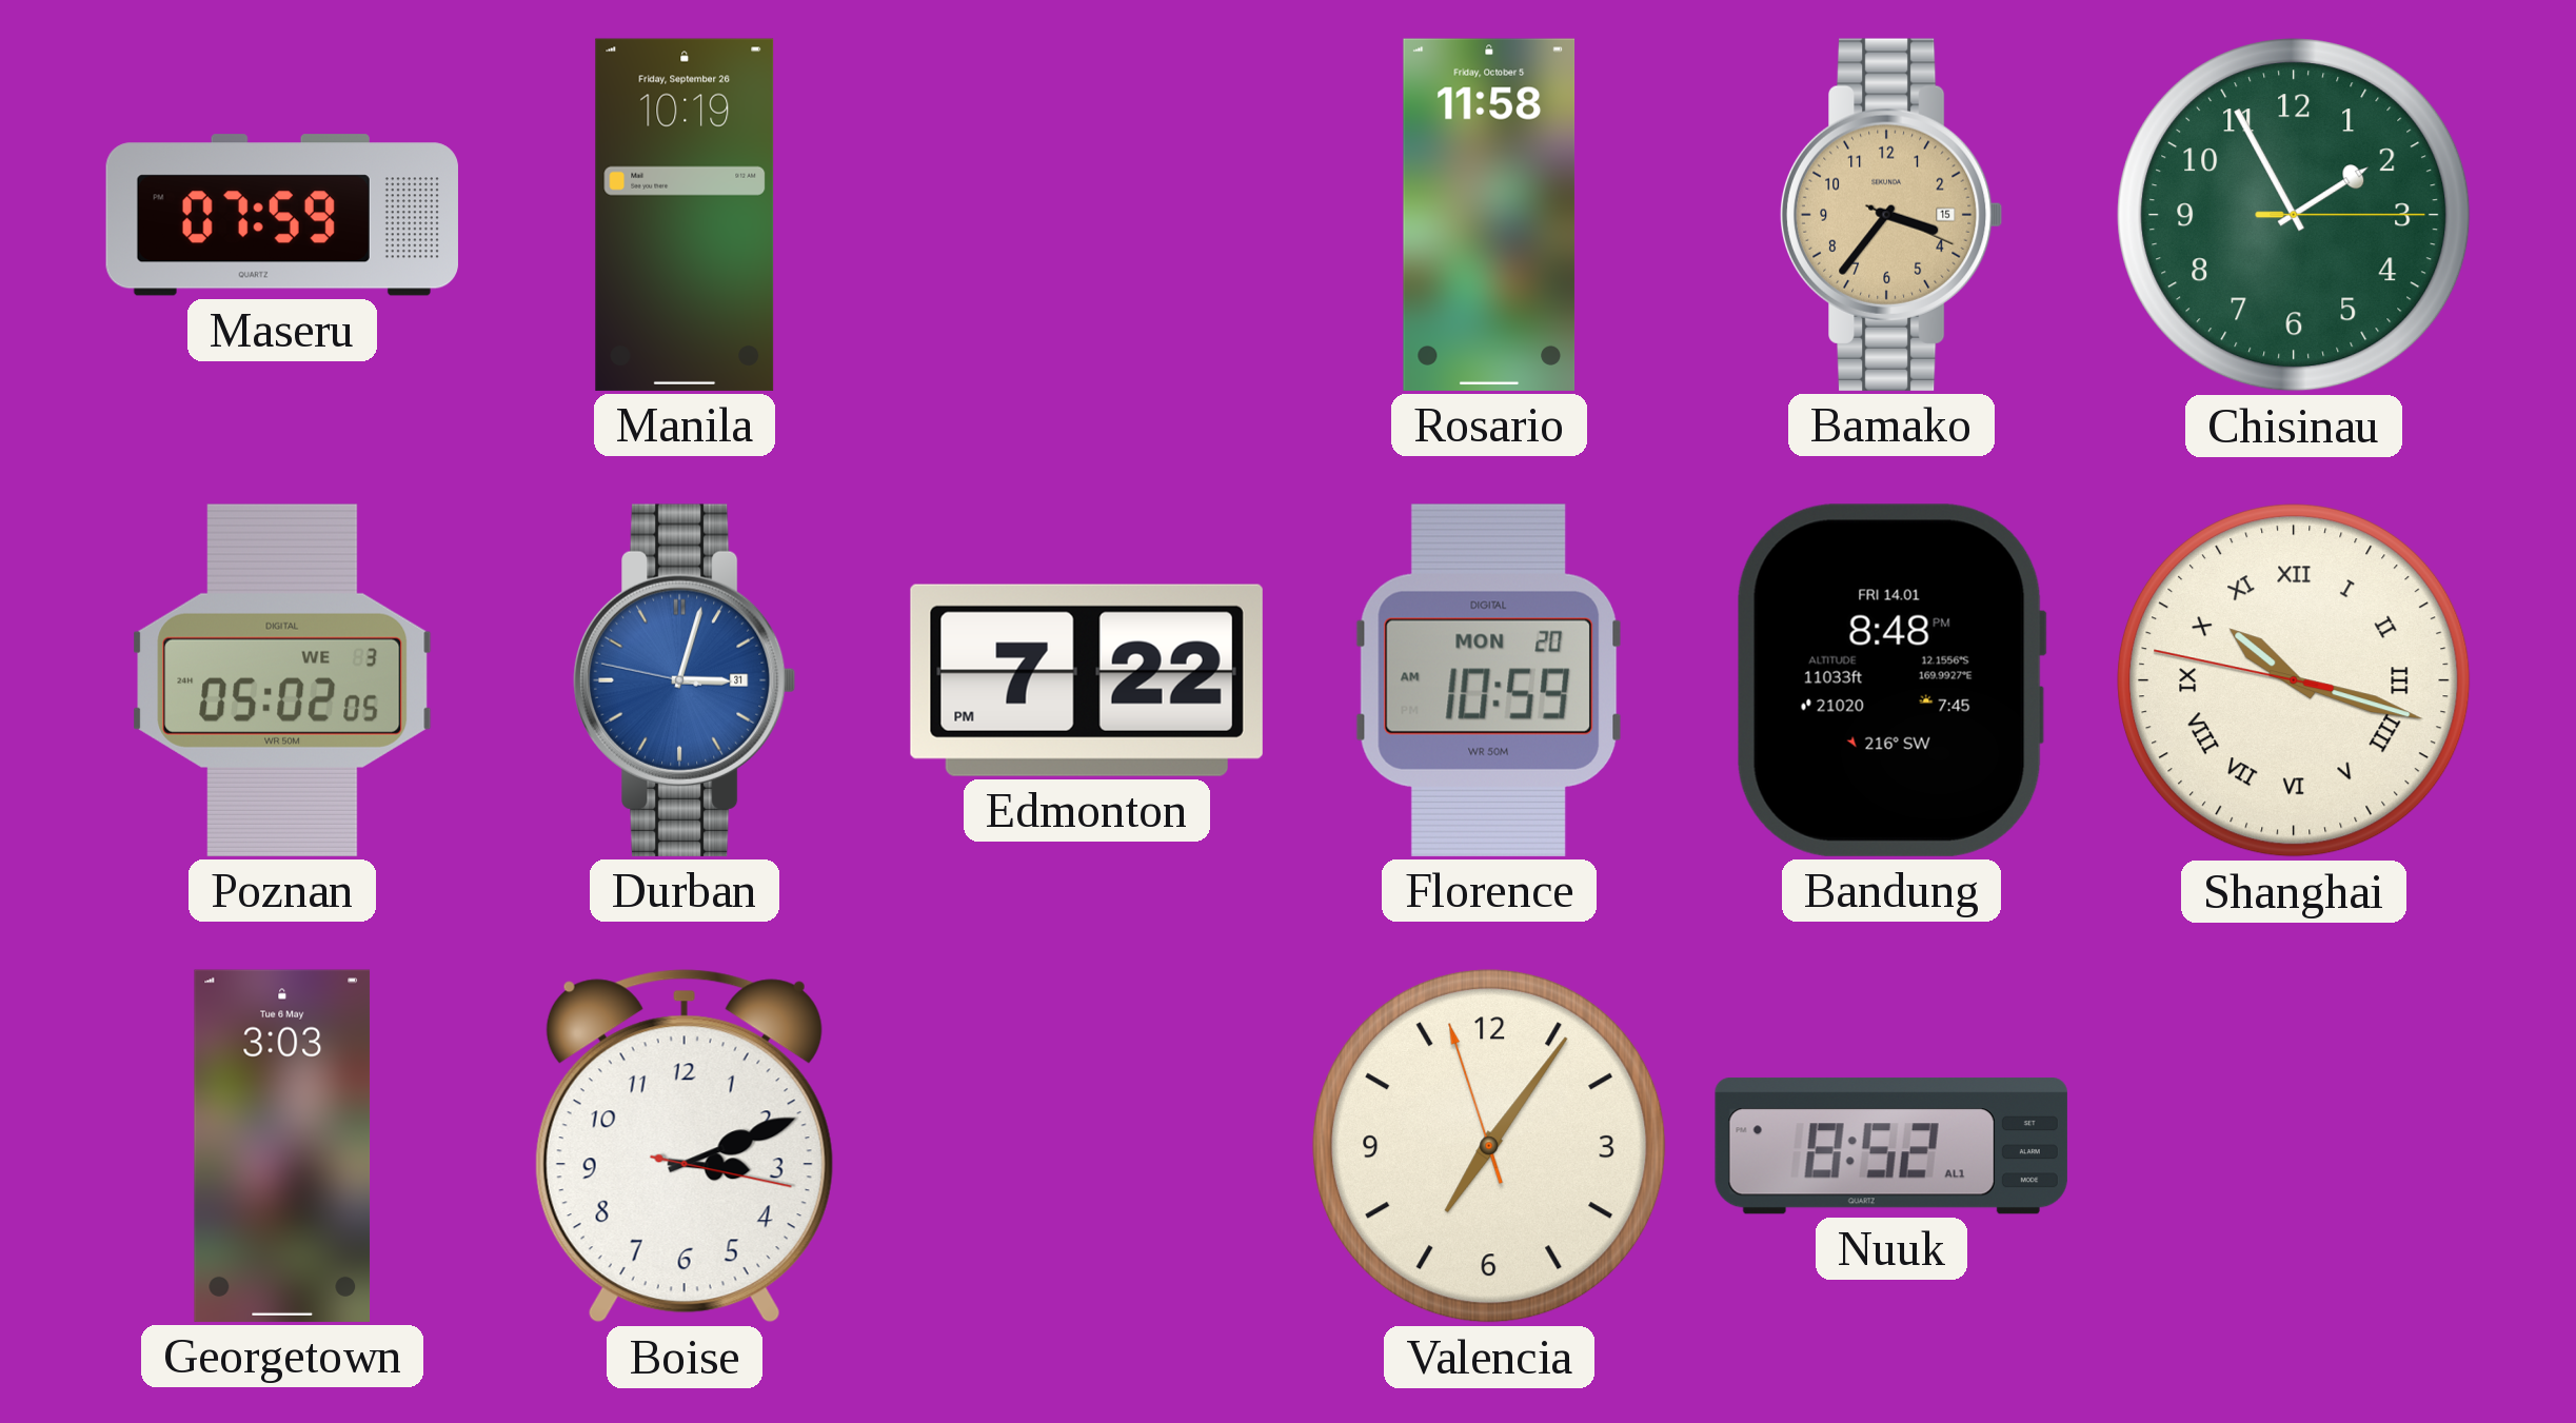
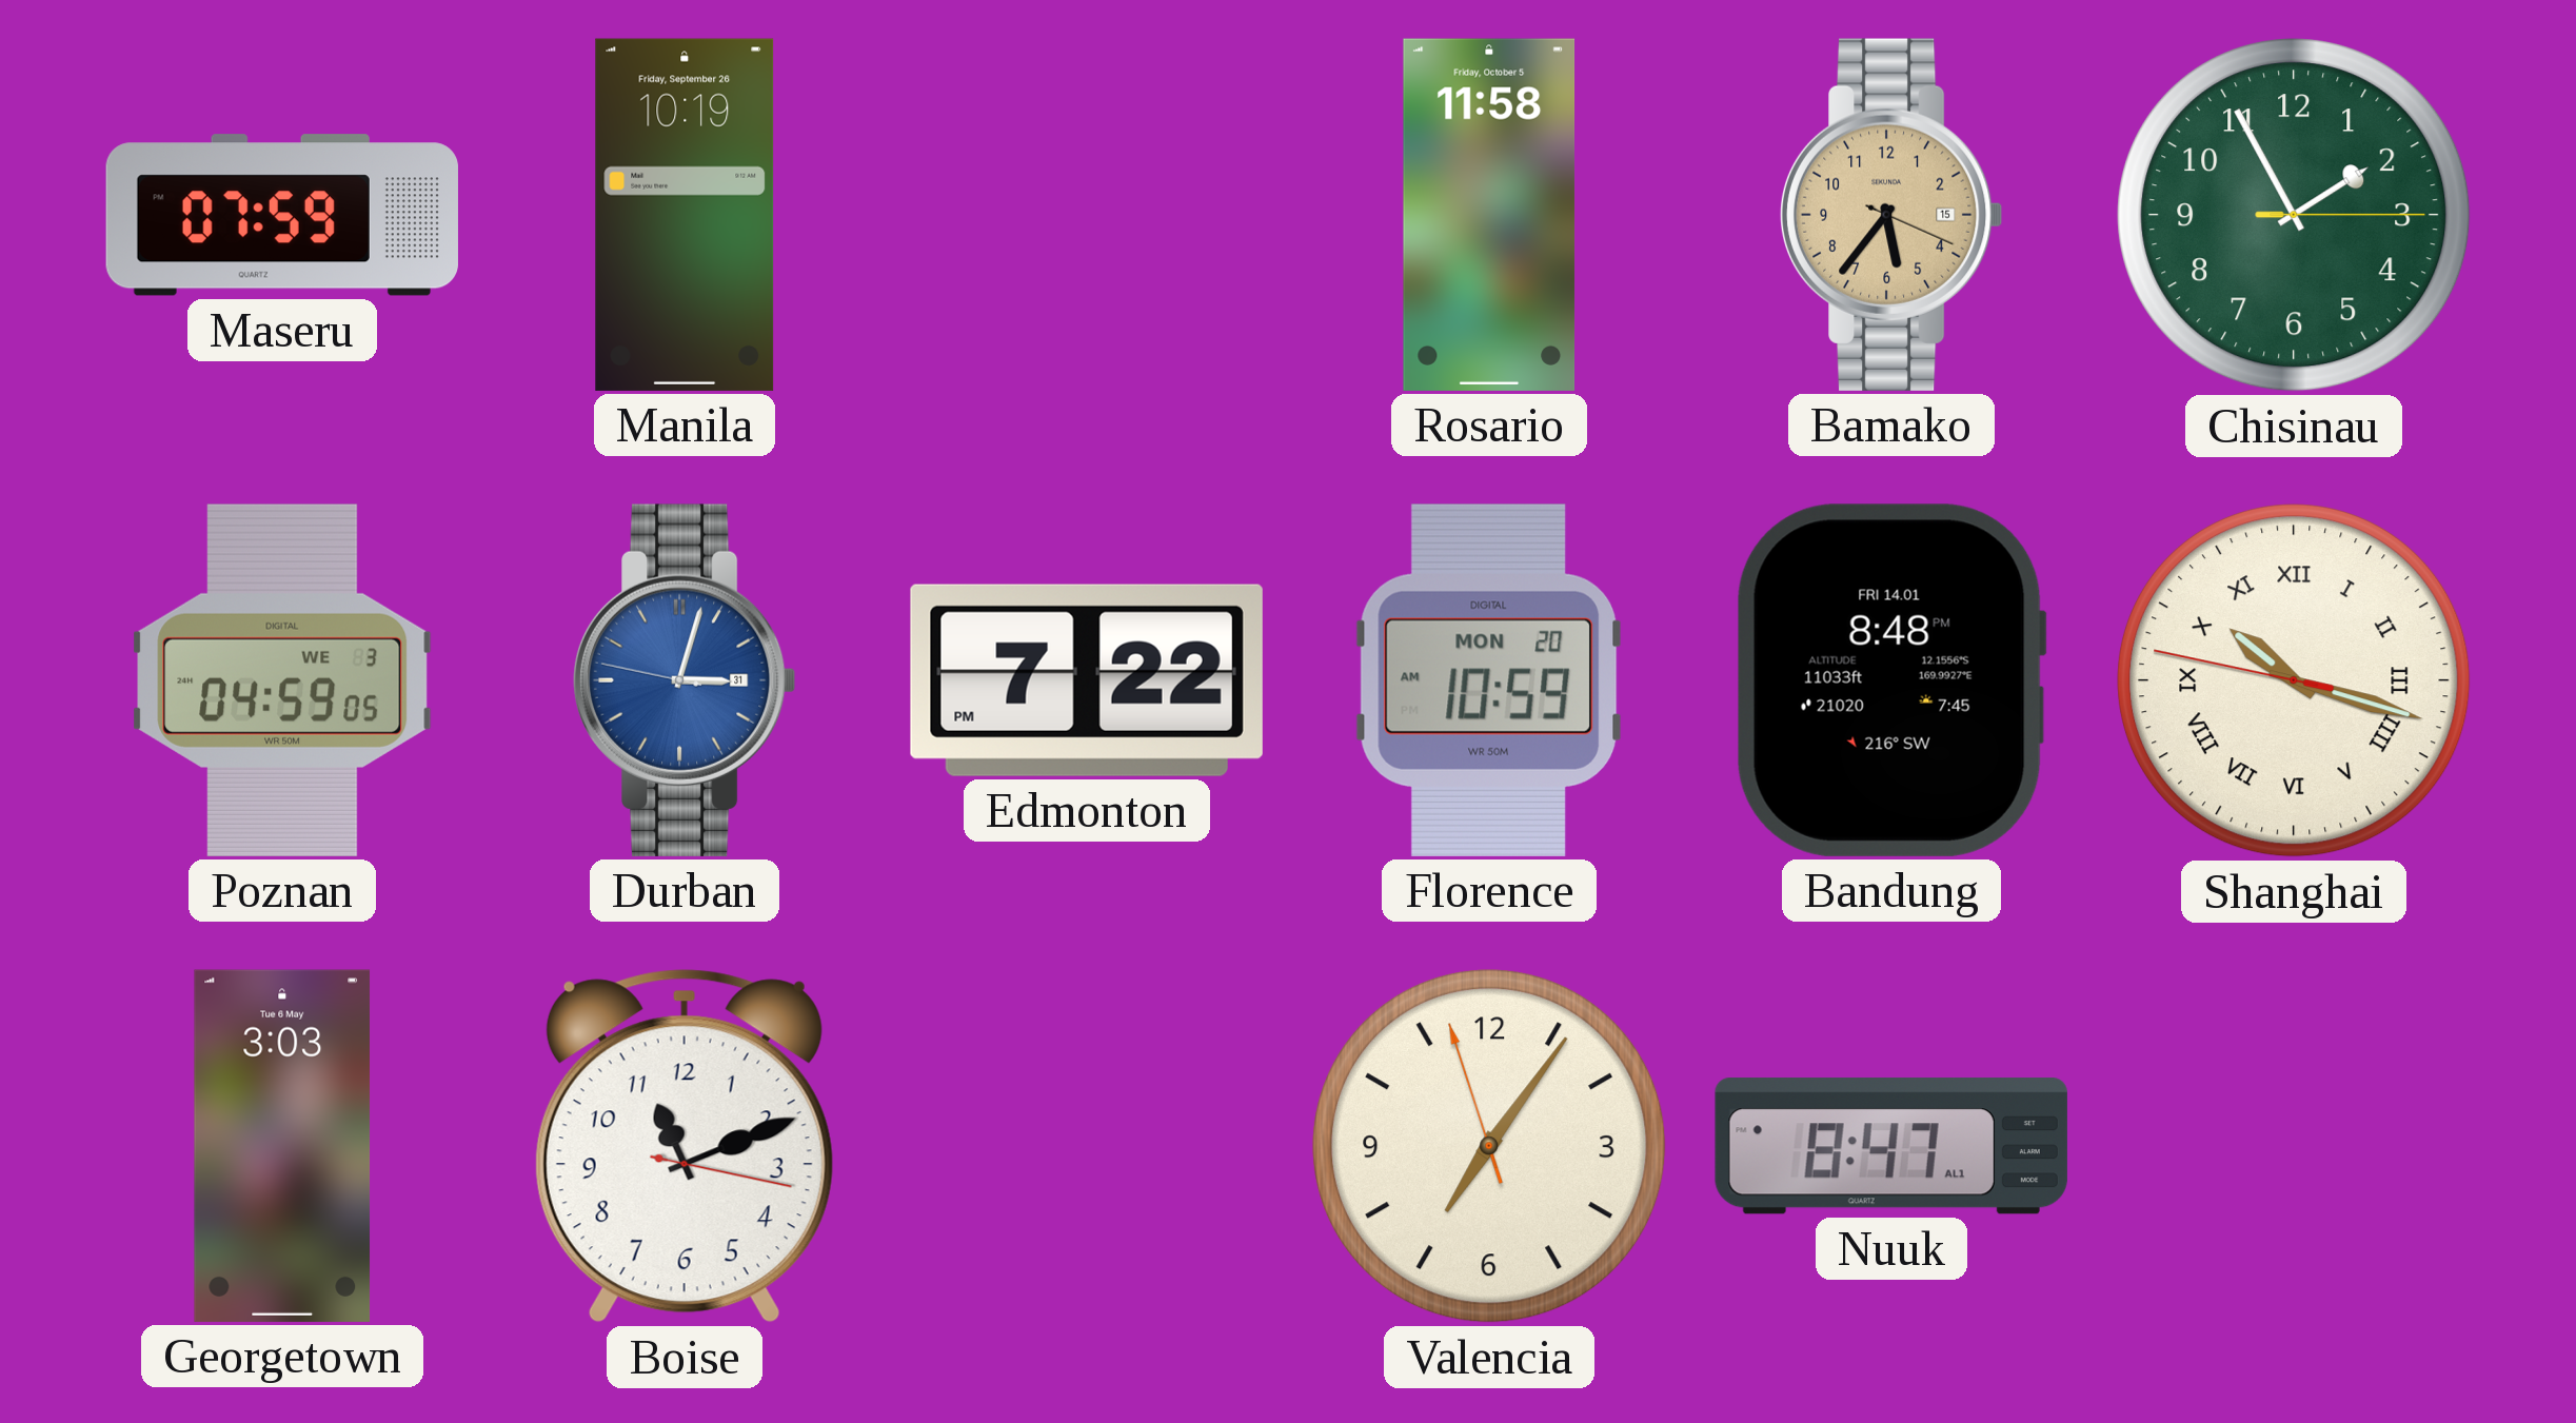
Bamako: 3:36 -> 5:36
Poznan: 05:02 -> 04:59
Boise: 3:11 -> 11:11
Nuuk: 8:52 -> 8:47
